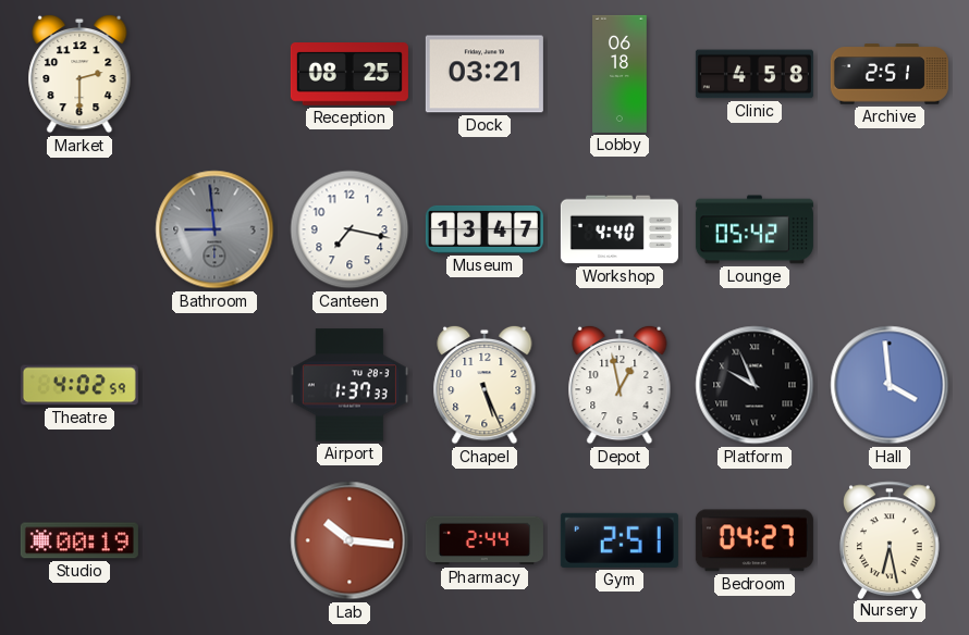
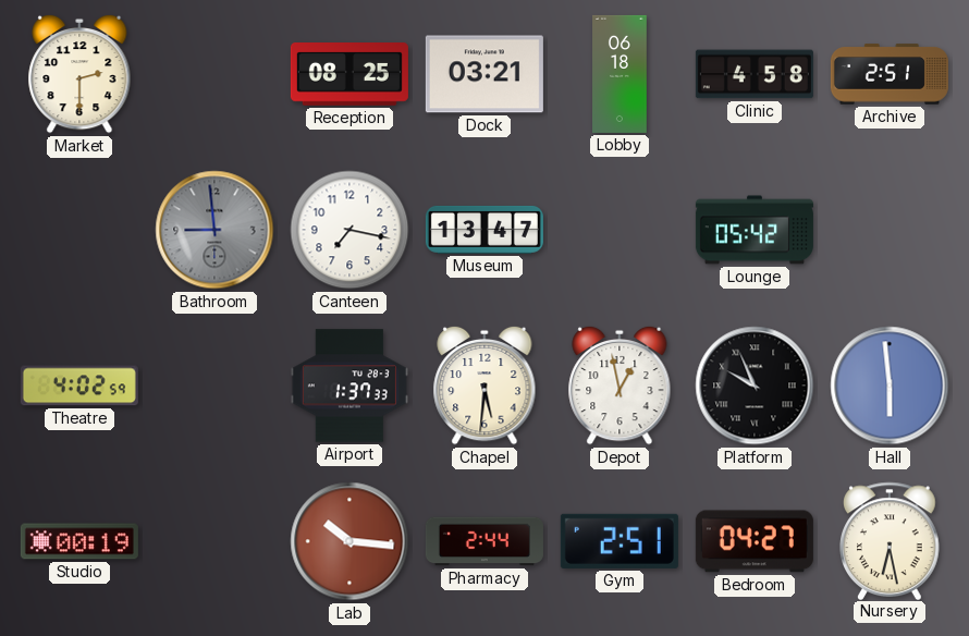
Workshop: 4:40 -> none
Chapel: 5:26 -> 5:31
Hall: 3:59 -> 5:59
